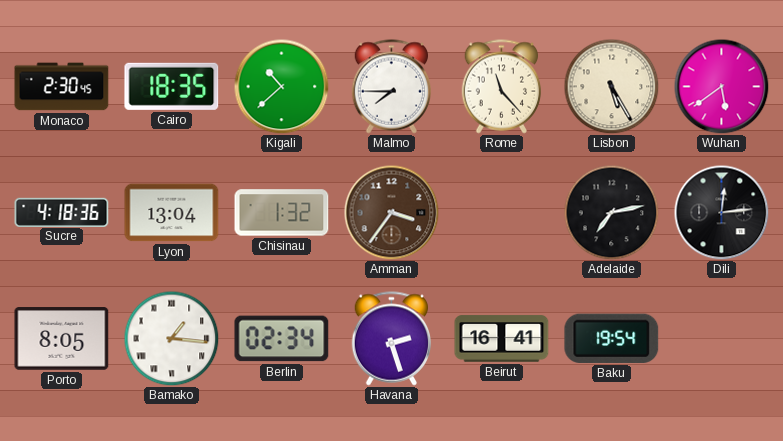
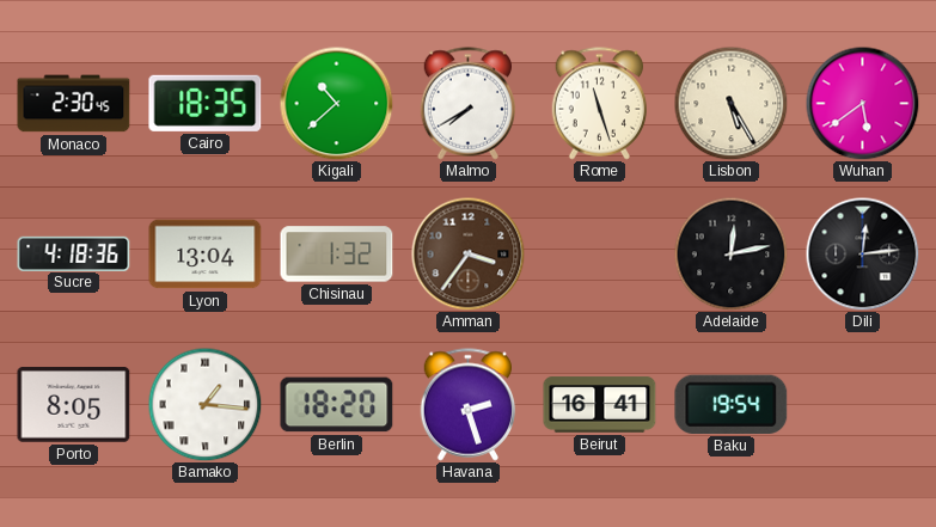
Malmo: 7:45 -> 7:40
Rome: 11:23 -> 11:27
Adelaide: 7:13 -> 12:13
Berlin: 02:34 -> 18:20
